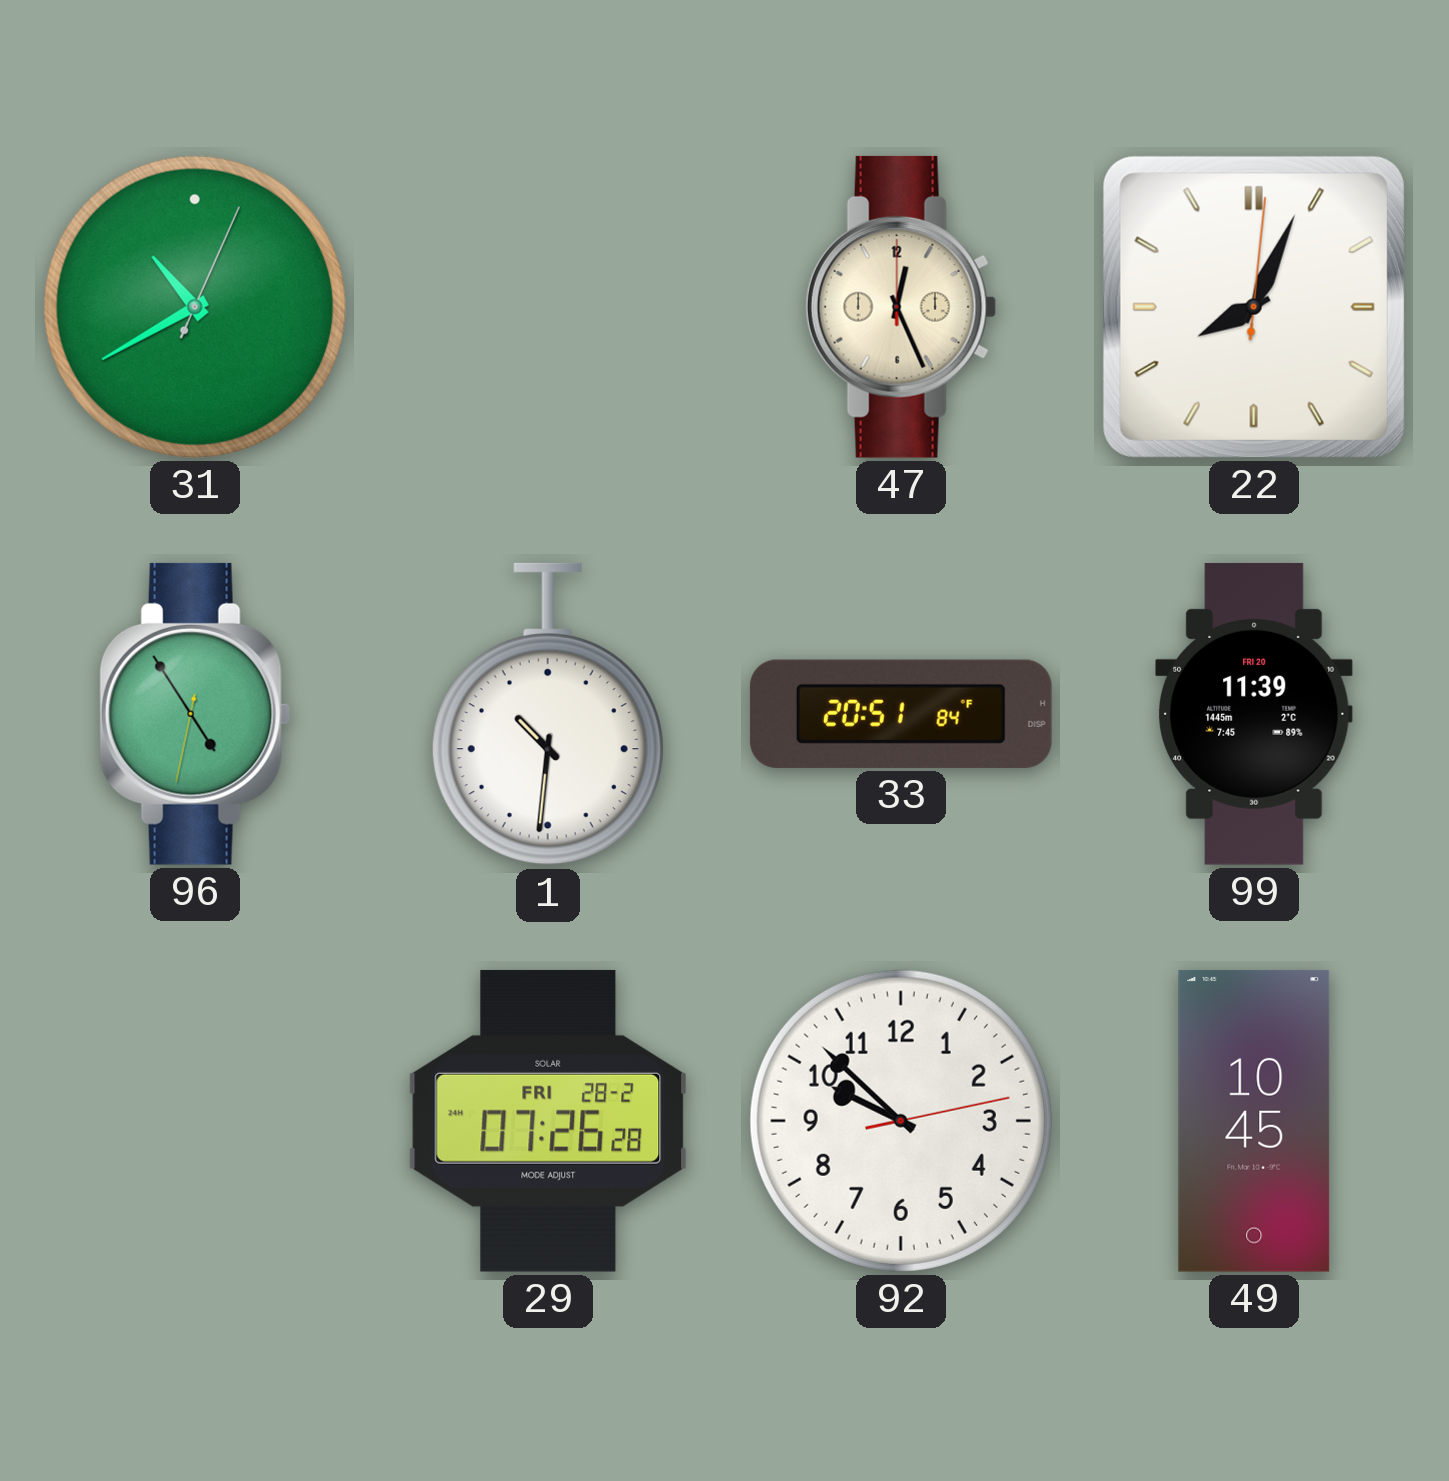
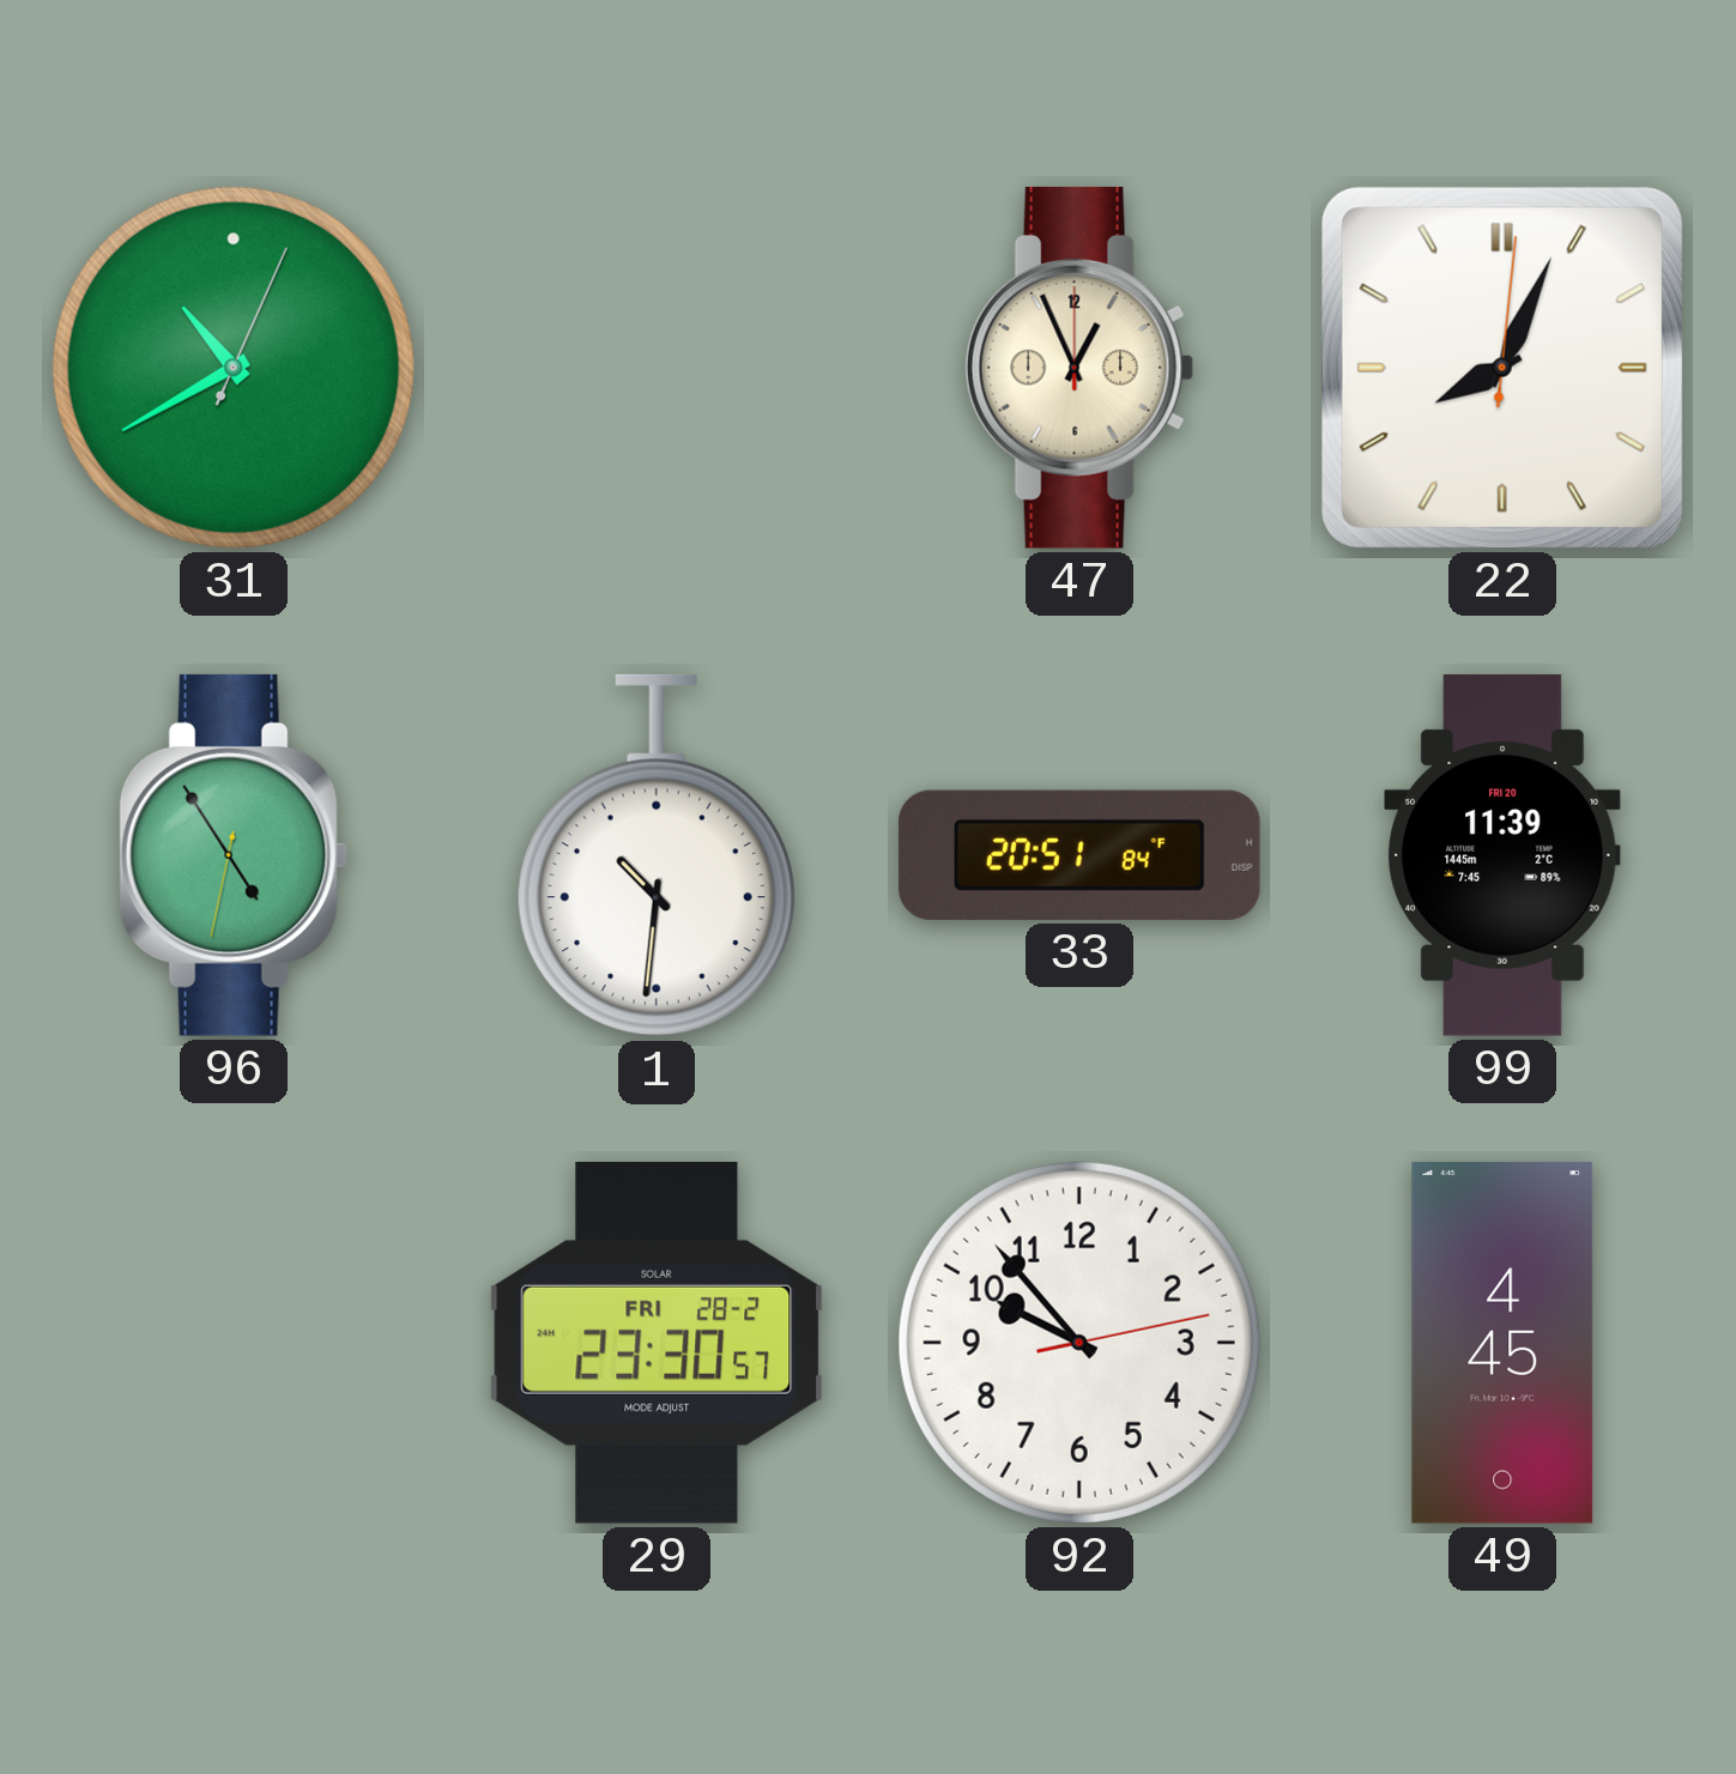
47: 12:26 -> 12:56
29: 07:26 -> 23:30
92: 9:52 -> 9:53
49: 10:45 -> 4:45
